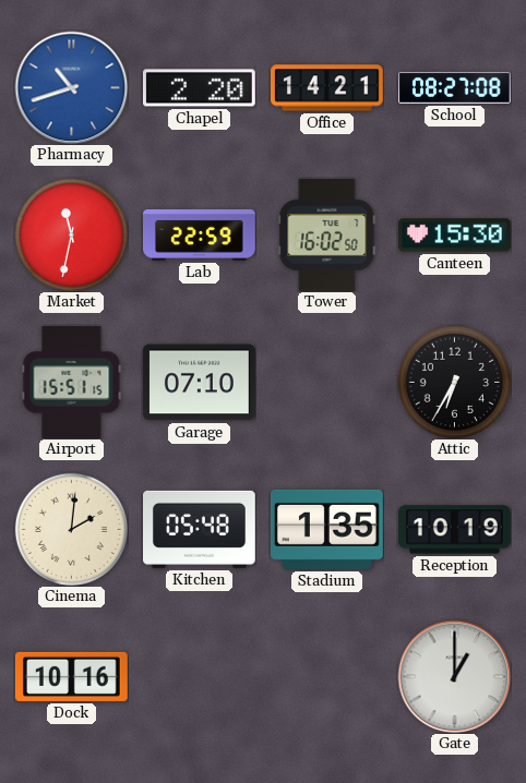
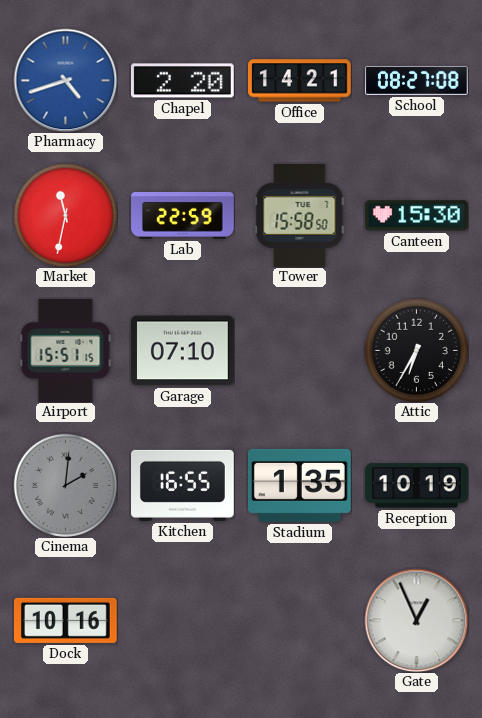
Pharmacy: 10:42 -> 4:42
Tower: 16:02 -> 15:58
Cinema dial: cream -> grey
Kitchen: 05:48 -> 16:55
Gate: 1:00 -> 12:56
